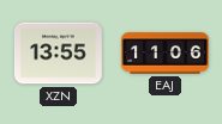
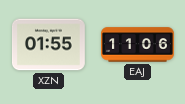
XZN: 13:55 -> 01:55
